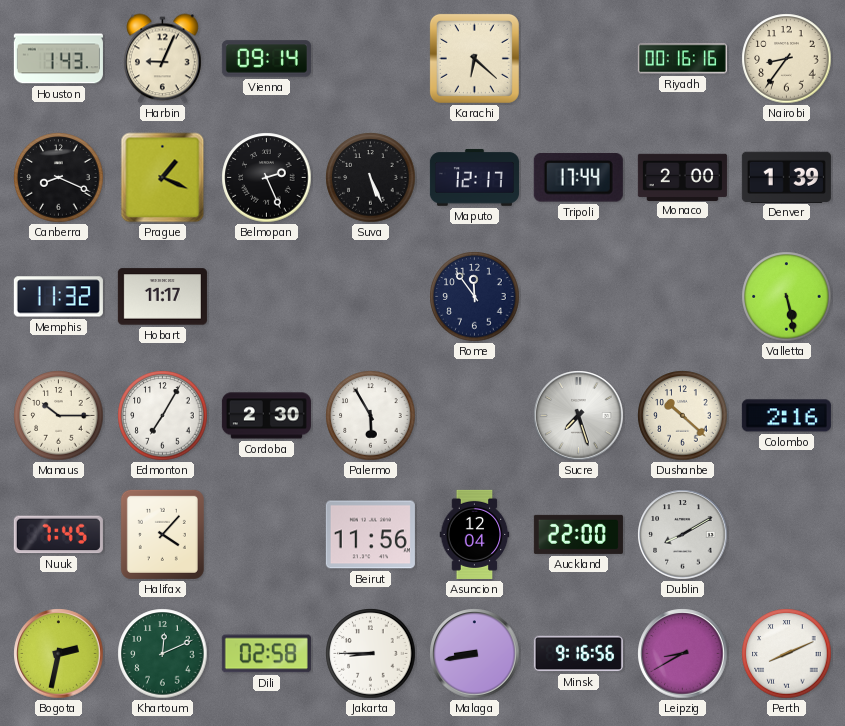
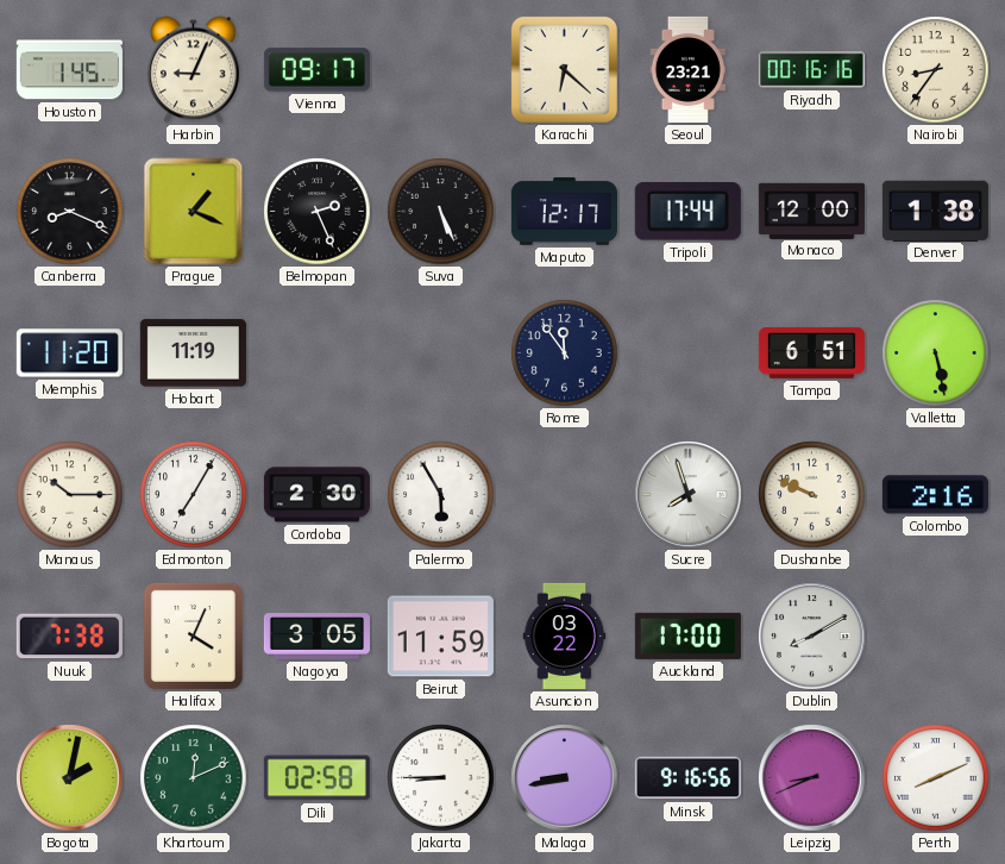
Houston: 1:43 -> 1:45
Vienna: 09:14 -> 09:17
Seoul: none -> 23:21
Monaco: 2:00 -> 12:00
Denver: 1:39 -> 1:38
Memphis: 11:32 -> 11:20
Hobart: 11:17 -> 11:19
Tampa: none -> 6:51
Sucre: 7:27 -> 7:57
Dushanbe: 10:22 -> 9:49
Nuuk: 7:45 -> 7:38
Halifax: 4:07 -> 4:04
Nagoya: none -> 3:05
Beirut: 11:56 -> 11:59
Asuncion: 12:04 -> 03:22
Auckland: 22:00 -> 17:00
Bogota: 2:32 -> 2:02
Leipzig: 8:40 -> 8:41
